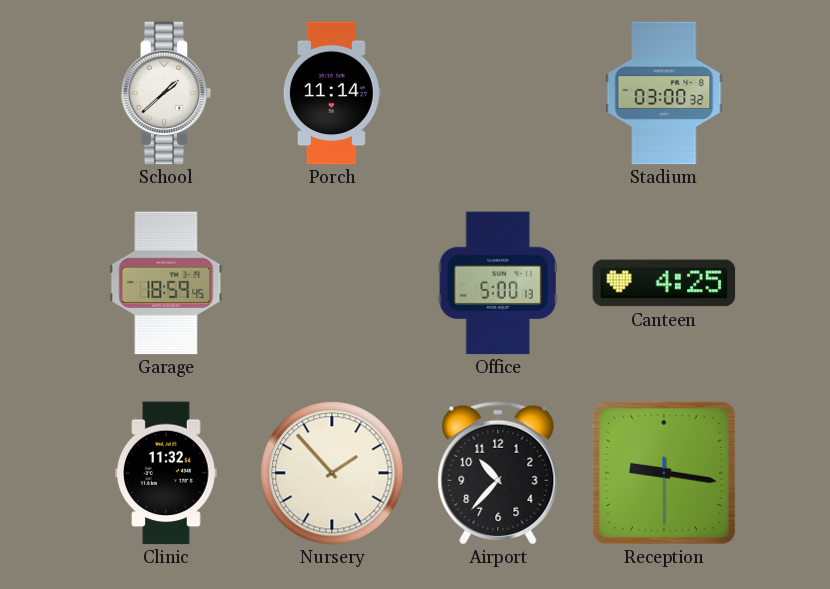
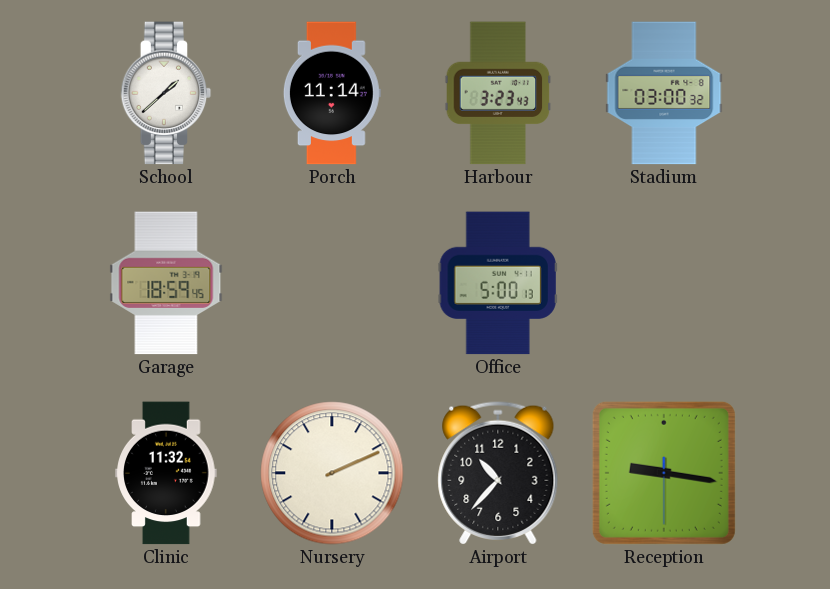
Harbour: none -> 3:23
Canteen: 4:25 -> none
Nursery: 1:53 -> 2:11
